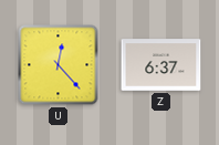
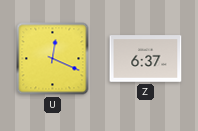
U: 12:23 -> 12:19
